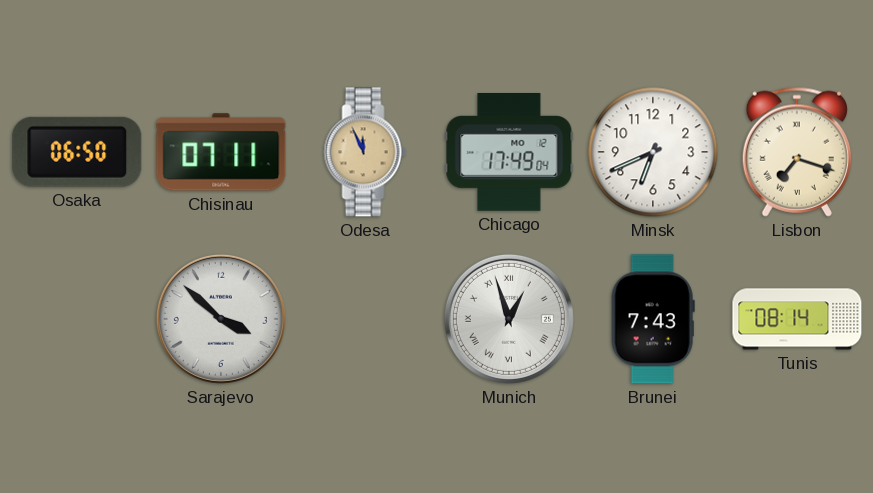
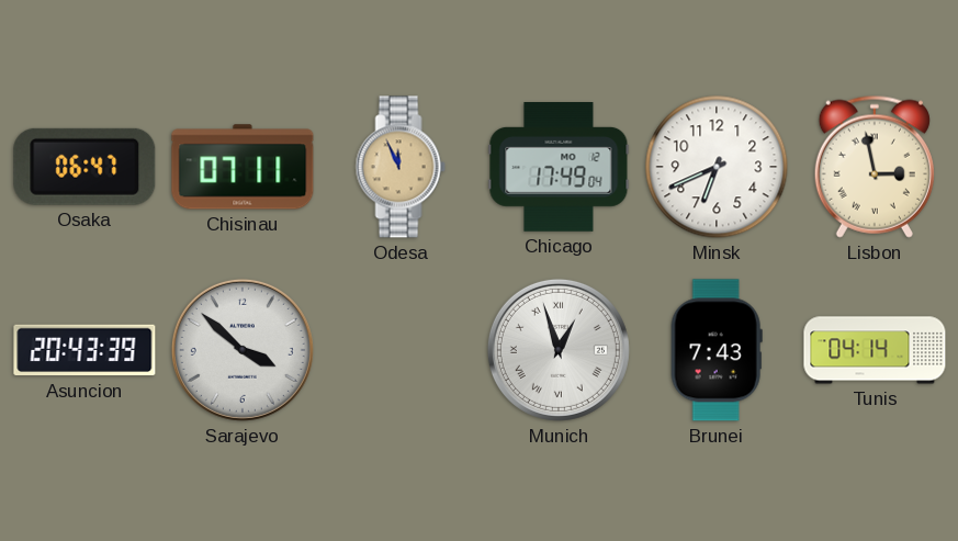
Osaka: 06:50 -> 06:47
Lisbon: 7:18 -> 2:58
Asuncion: none -> 20:43
Tunis: 08:14 -> 04:14
